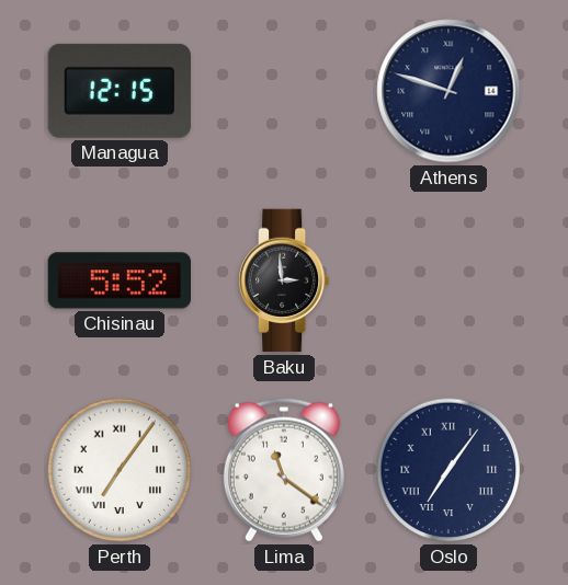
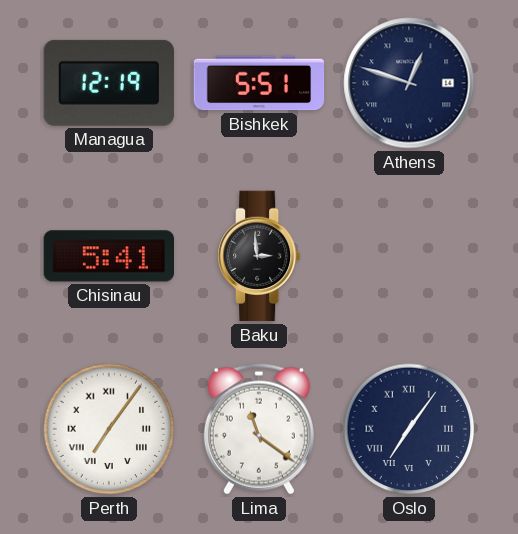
Managua: 12:15 -> 12:19
Bishkek: none -> 5:51
Chisinau: 5:52 -> 5:41
